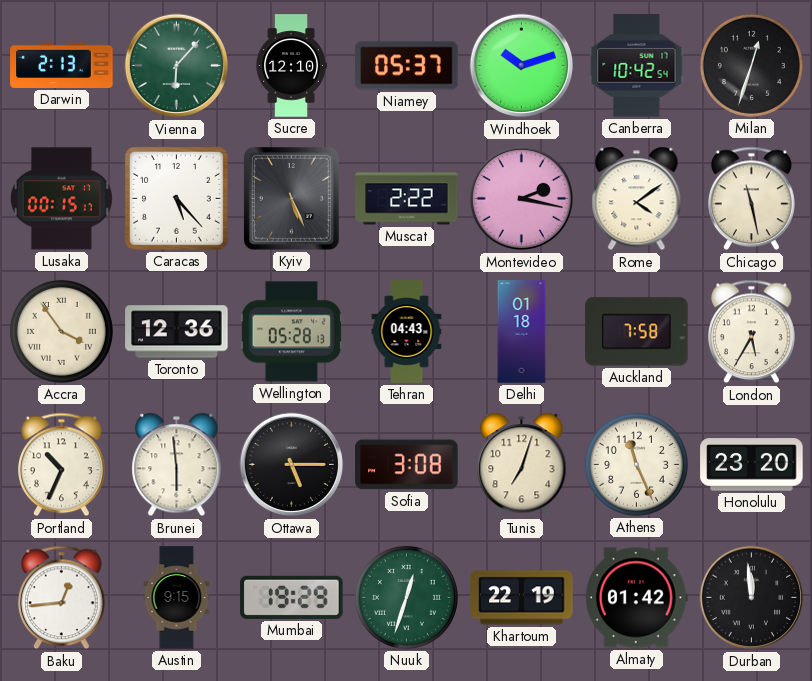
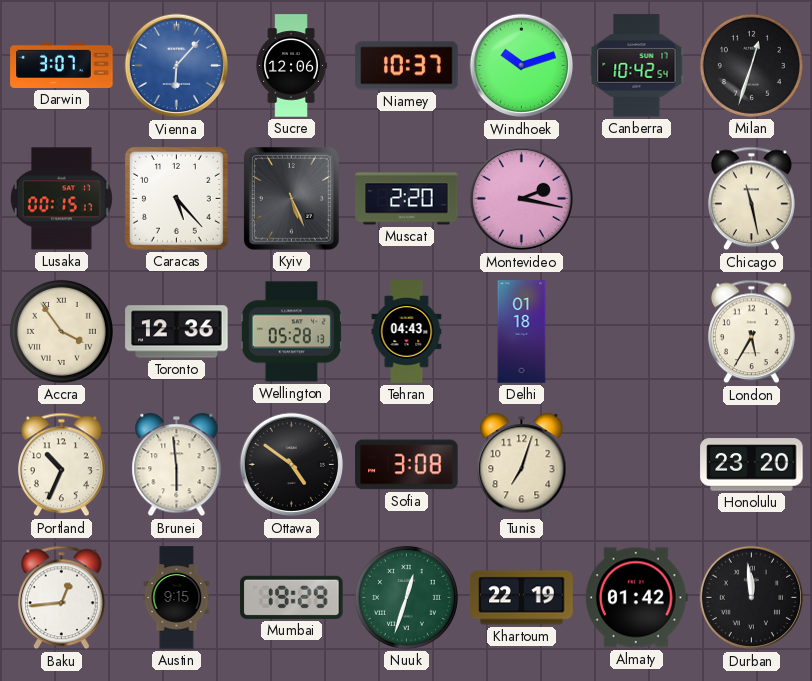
Darwin: 2:13 -> 3:07
Vienna dial: green -> blue
Sucre: 12:10 -> 12:06
Niamey: 05:37 -> 10:37
Muscat: 2:22 -> 2:20
Rome: 4:09 -> none
Auckland: 7:58 -> none
Ottawa: 5:15 -> 4:51
Athens: 11:26 -> none
